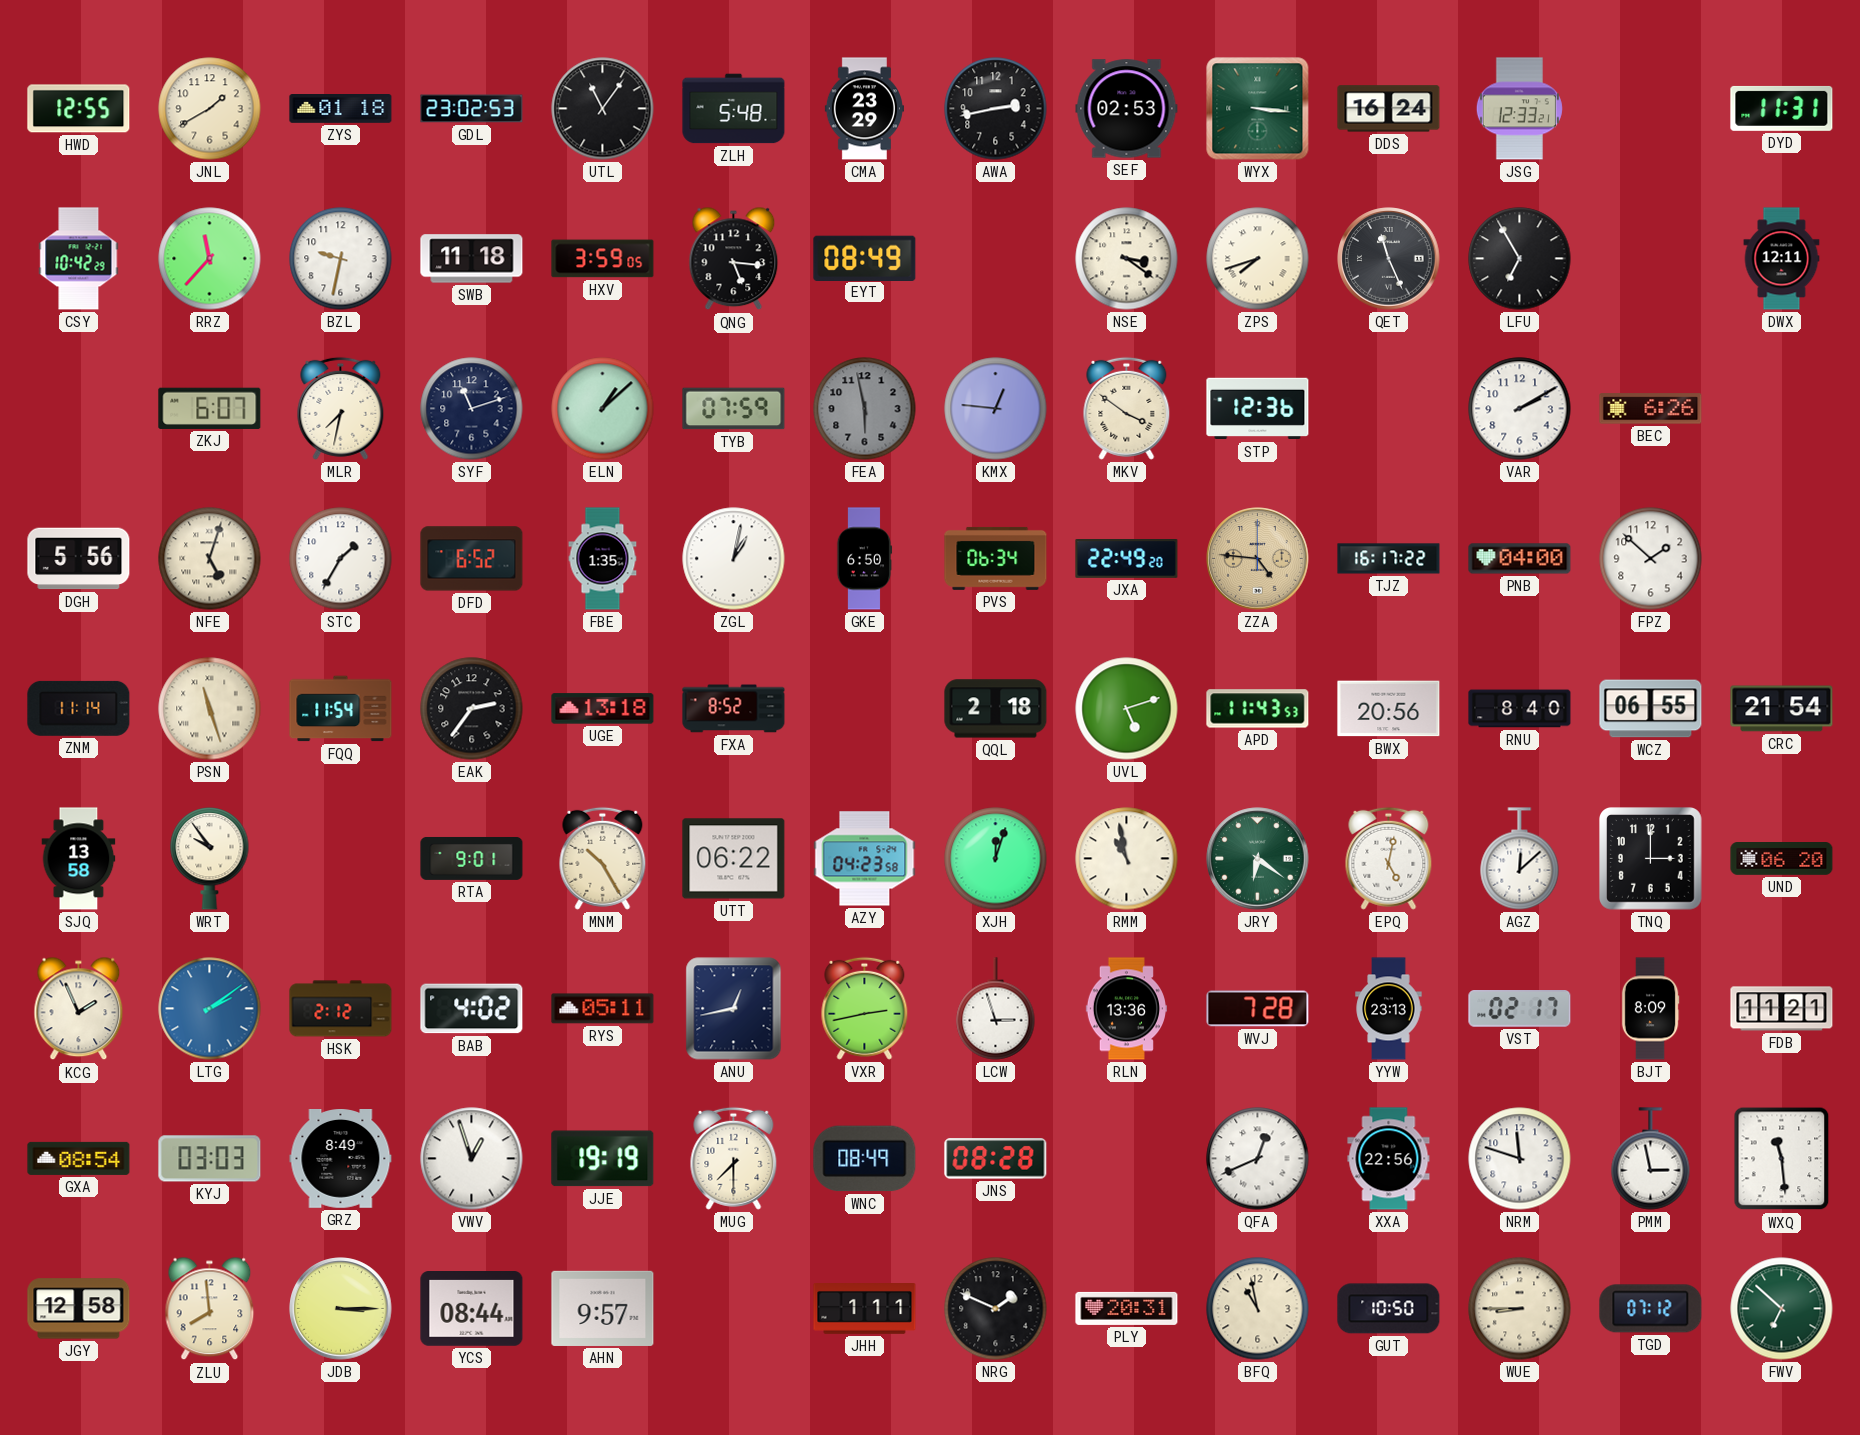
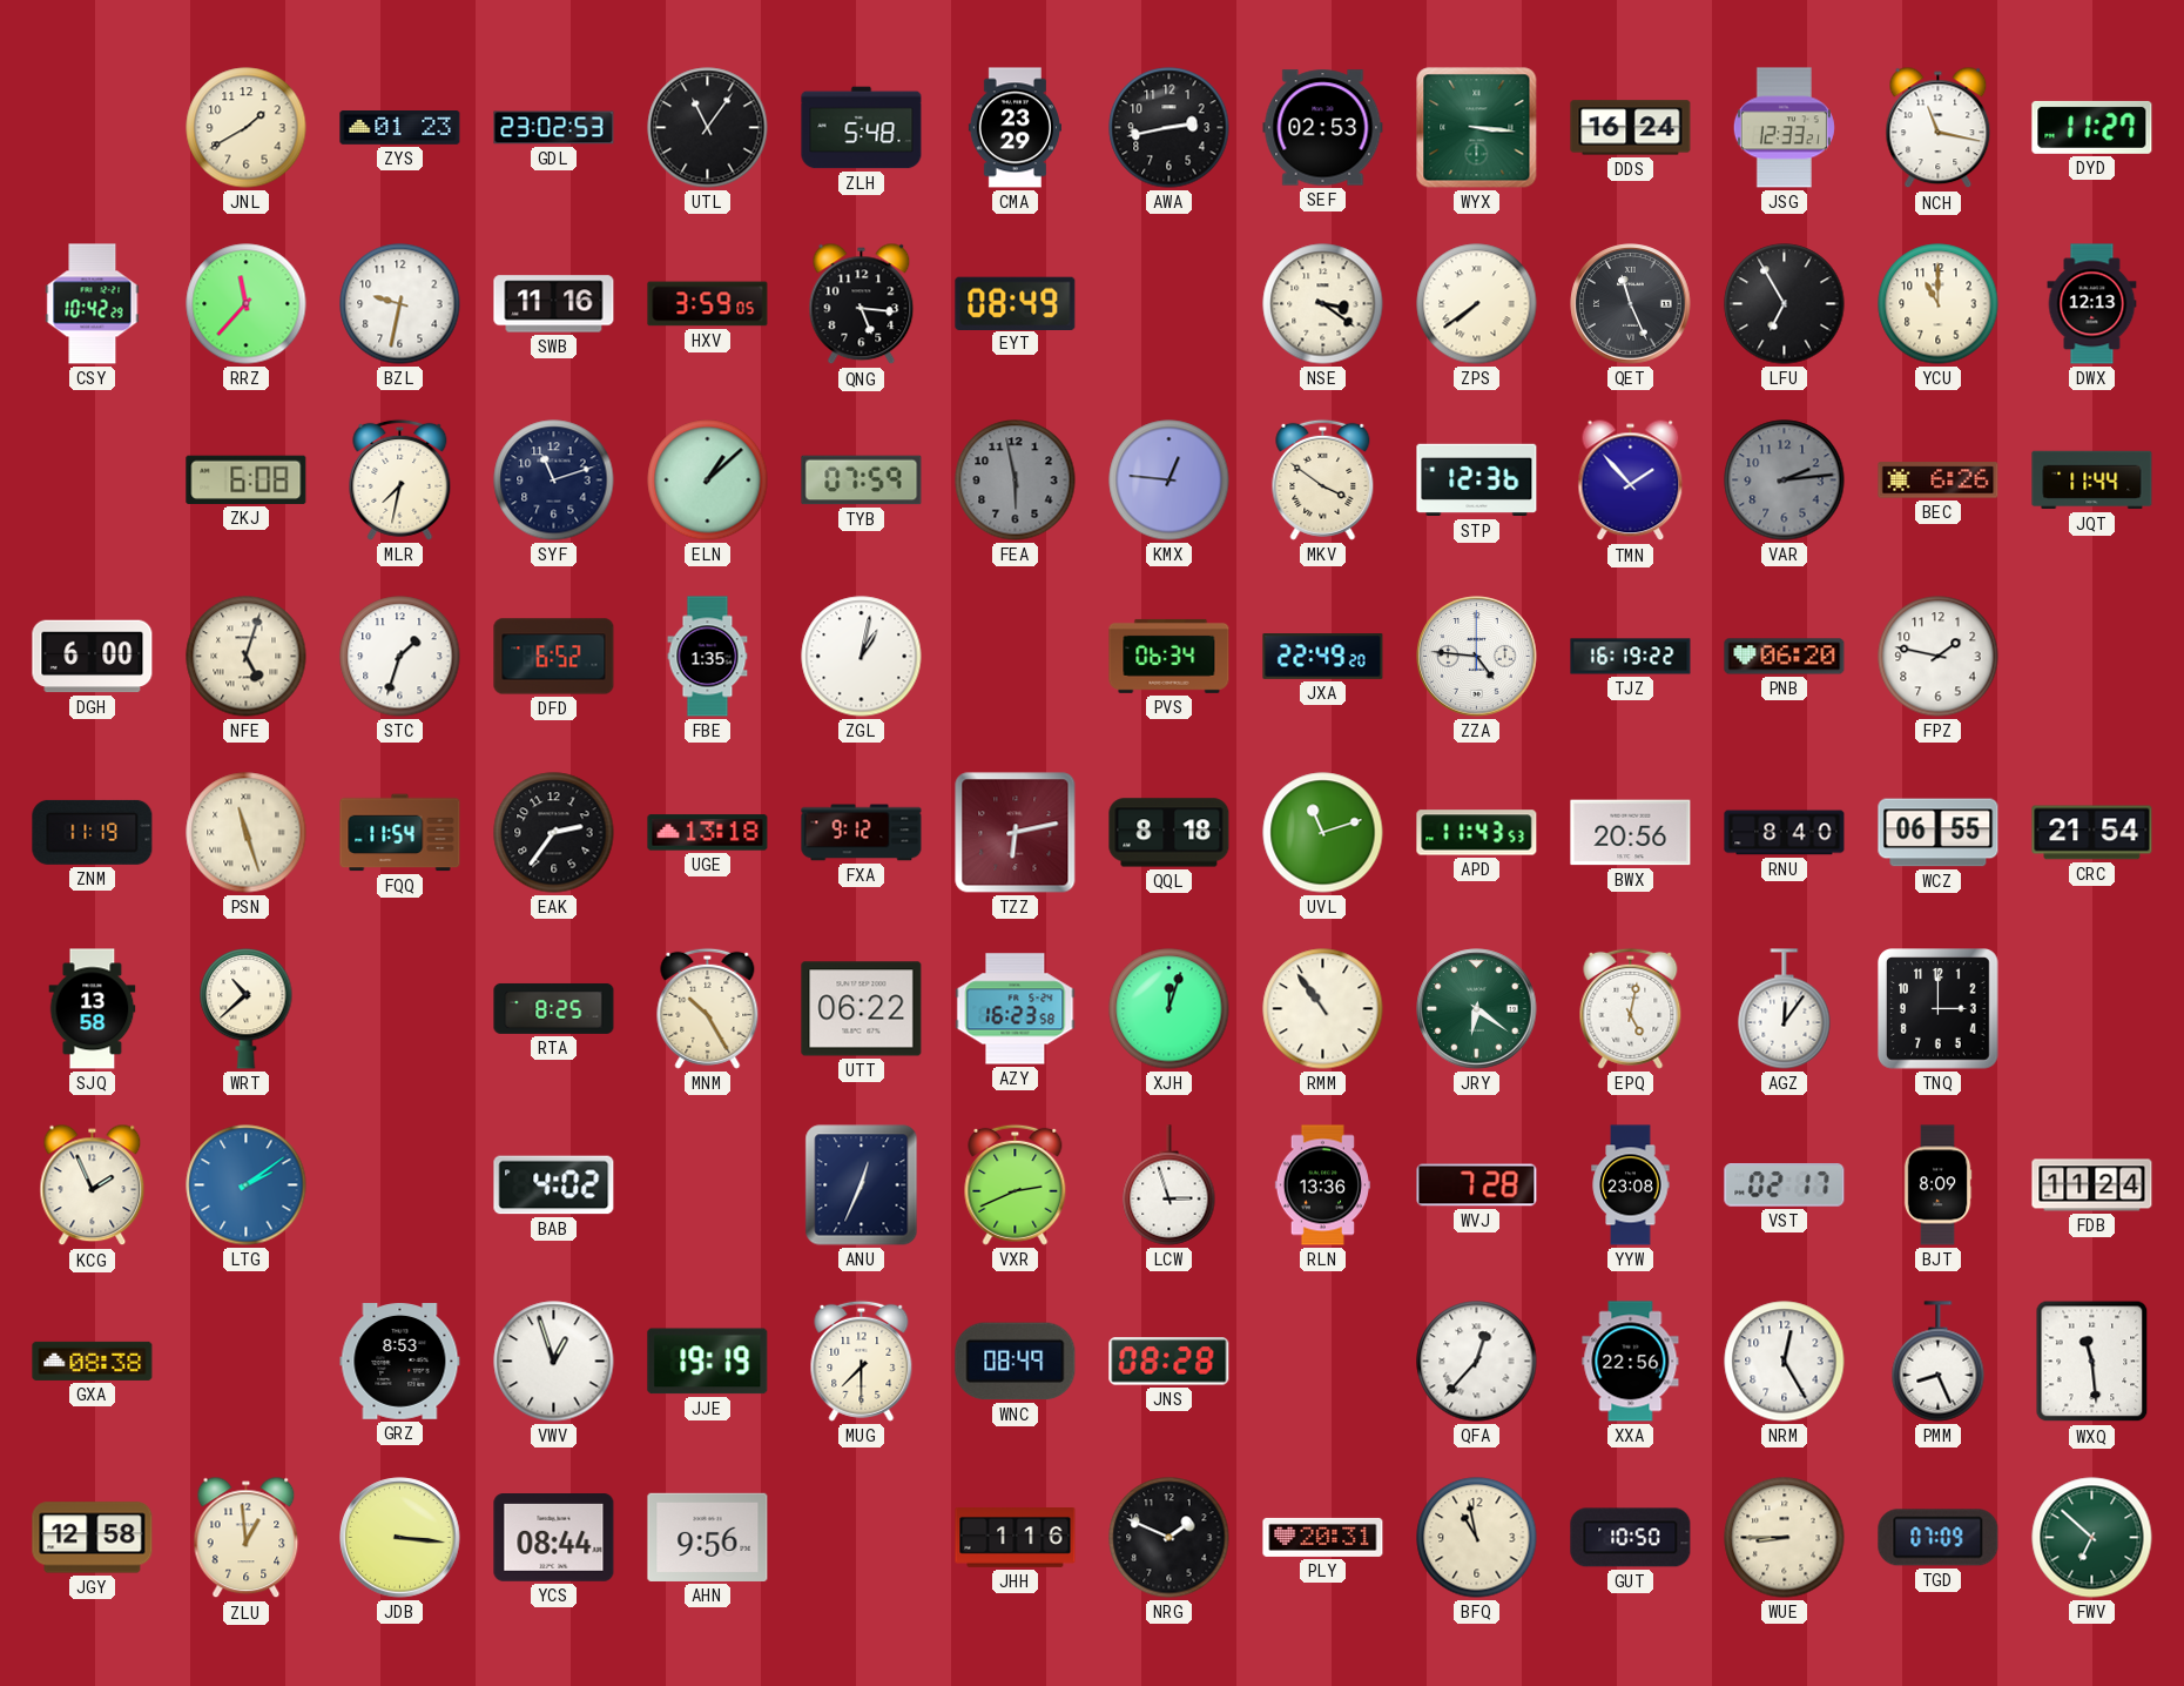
HWD: 12:55 -> none
ZYS: 01:18 -> 01:23
NCH: none -> 11:17
DYD: 11:31 -> 11:27
SWB: 11:18 -> 11:16
ZPS: 7:42 -> 7:39
YCU: none -> 11:00
DWX: 12:11 -> 12:13
ZKJ: 6:07 -> 6:08
TMN: none -> 1:53
VAR: 2:10 -> 2:14
VAR dial: white -> grey
JQT: none -> 11:44
DGH: 5:56 -> 6:00
STC: 1:35 -> 1:33
GKE: 6:50 -> none
ZZA dial: champagne -> white
TJZ: 16:17 -> 16:19
PNB: 04:00 -> 06:20
FPZ: 1:52 -> 1:47
ZNM: 11:14 -> 11:19
FXA: 8:52 -> 9:12
TZZ: none -> 6:13
QQL: 2:18 -> 8:18
UVL: 5:12 -> 11:12
WRT: 9:54 -> 10:38
RTA: 9:01 -> 8:25
AZY: 04:23 -> 16:23
RMM: 10:58 -> 10:54
AGZ: 12:08 -> 12:06
UND: 06:20 -> none
HSK: 2:12 -> none
RYS: 05:11 -> none
ANU: 12:43 -> 12:34
VXR: 2:43 -> 2:41
YYW: 23:13 -> 23:08
FDB: 11:21 -> 11:24
GXA: 08:54 -> 08:38
KYJ: 03:03 -> none
GRZ: 8:49 -> 8:53
QFA: 12:41 -> 12:37
NRM: 11:48 -> 12:25
PMM: 2:58 -> 8:26
ZLU: 7:59 -> 12:59
JDB: 3:15 -> 3:16
AHN: 9:57 -> 9:56
JHH: 1:11 -> 1:16
TGD: 07:12 -> 07:09
